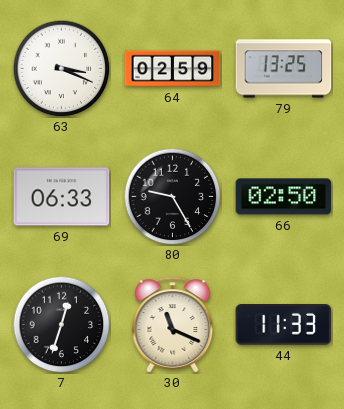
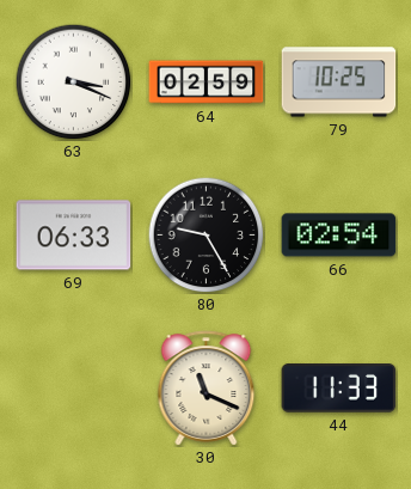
79: 13:25 -> 10:25
66: 02:50 -> 02:54
7: 12:33 -> none
